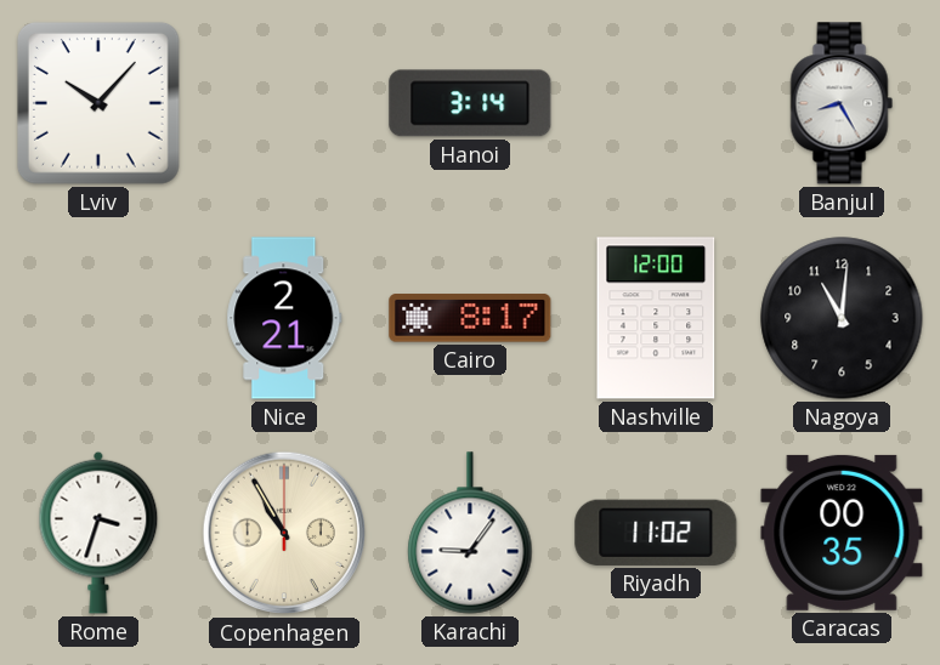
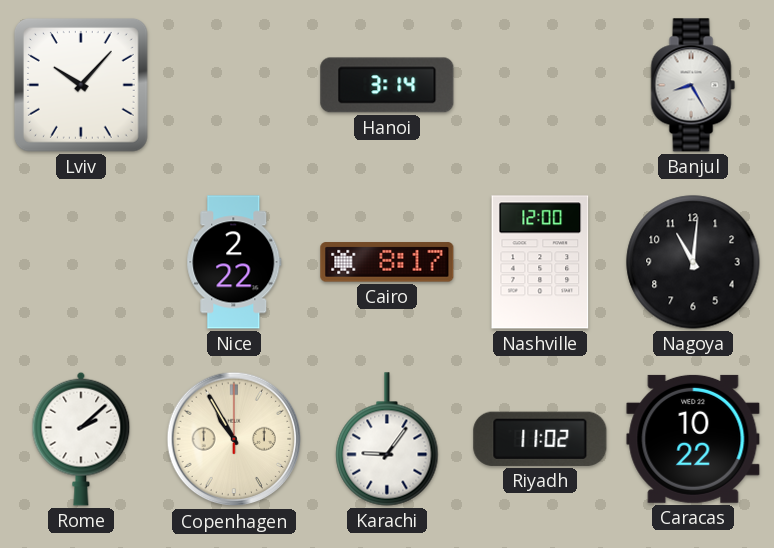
Nice: 2:21 -> 2:22
Rome: 3:33 -> 2:08
Caracas: 00:35 -> 10:22
